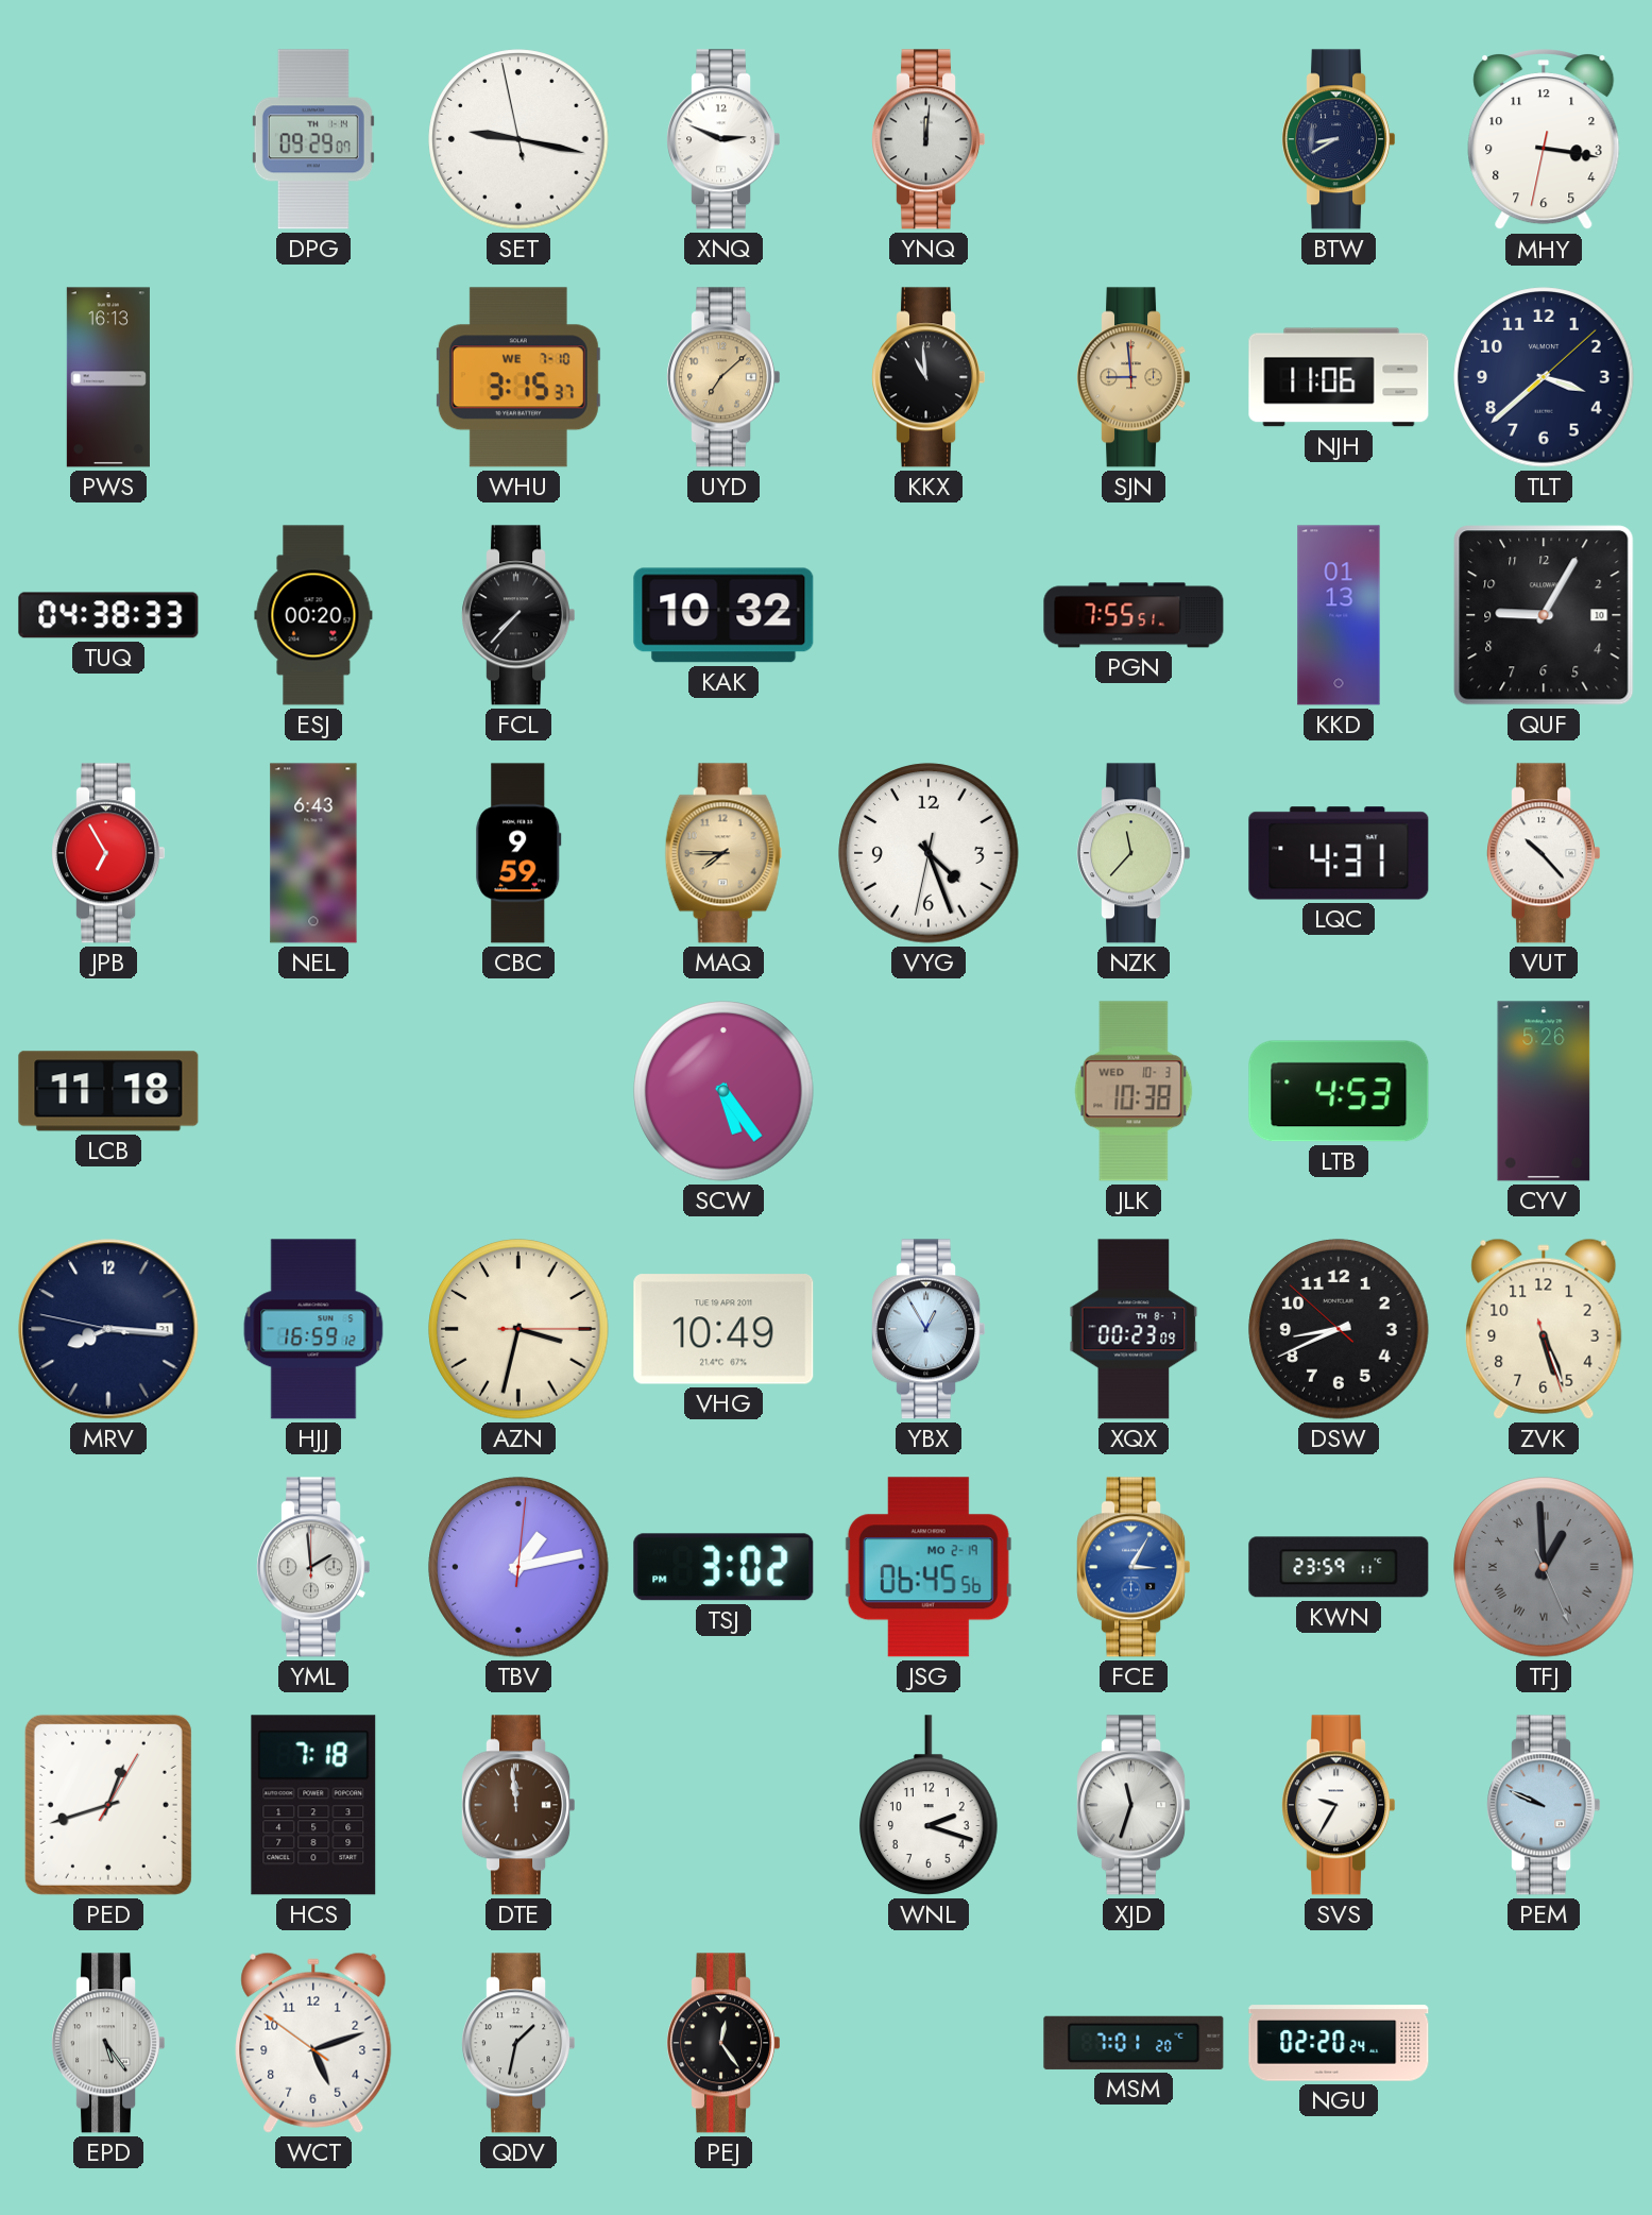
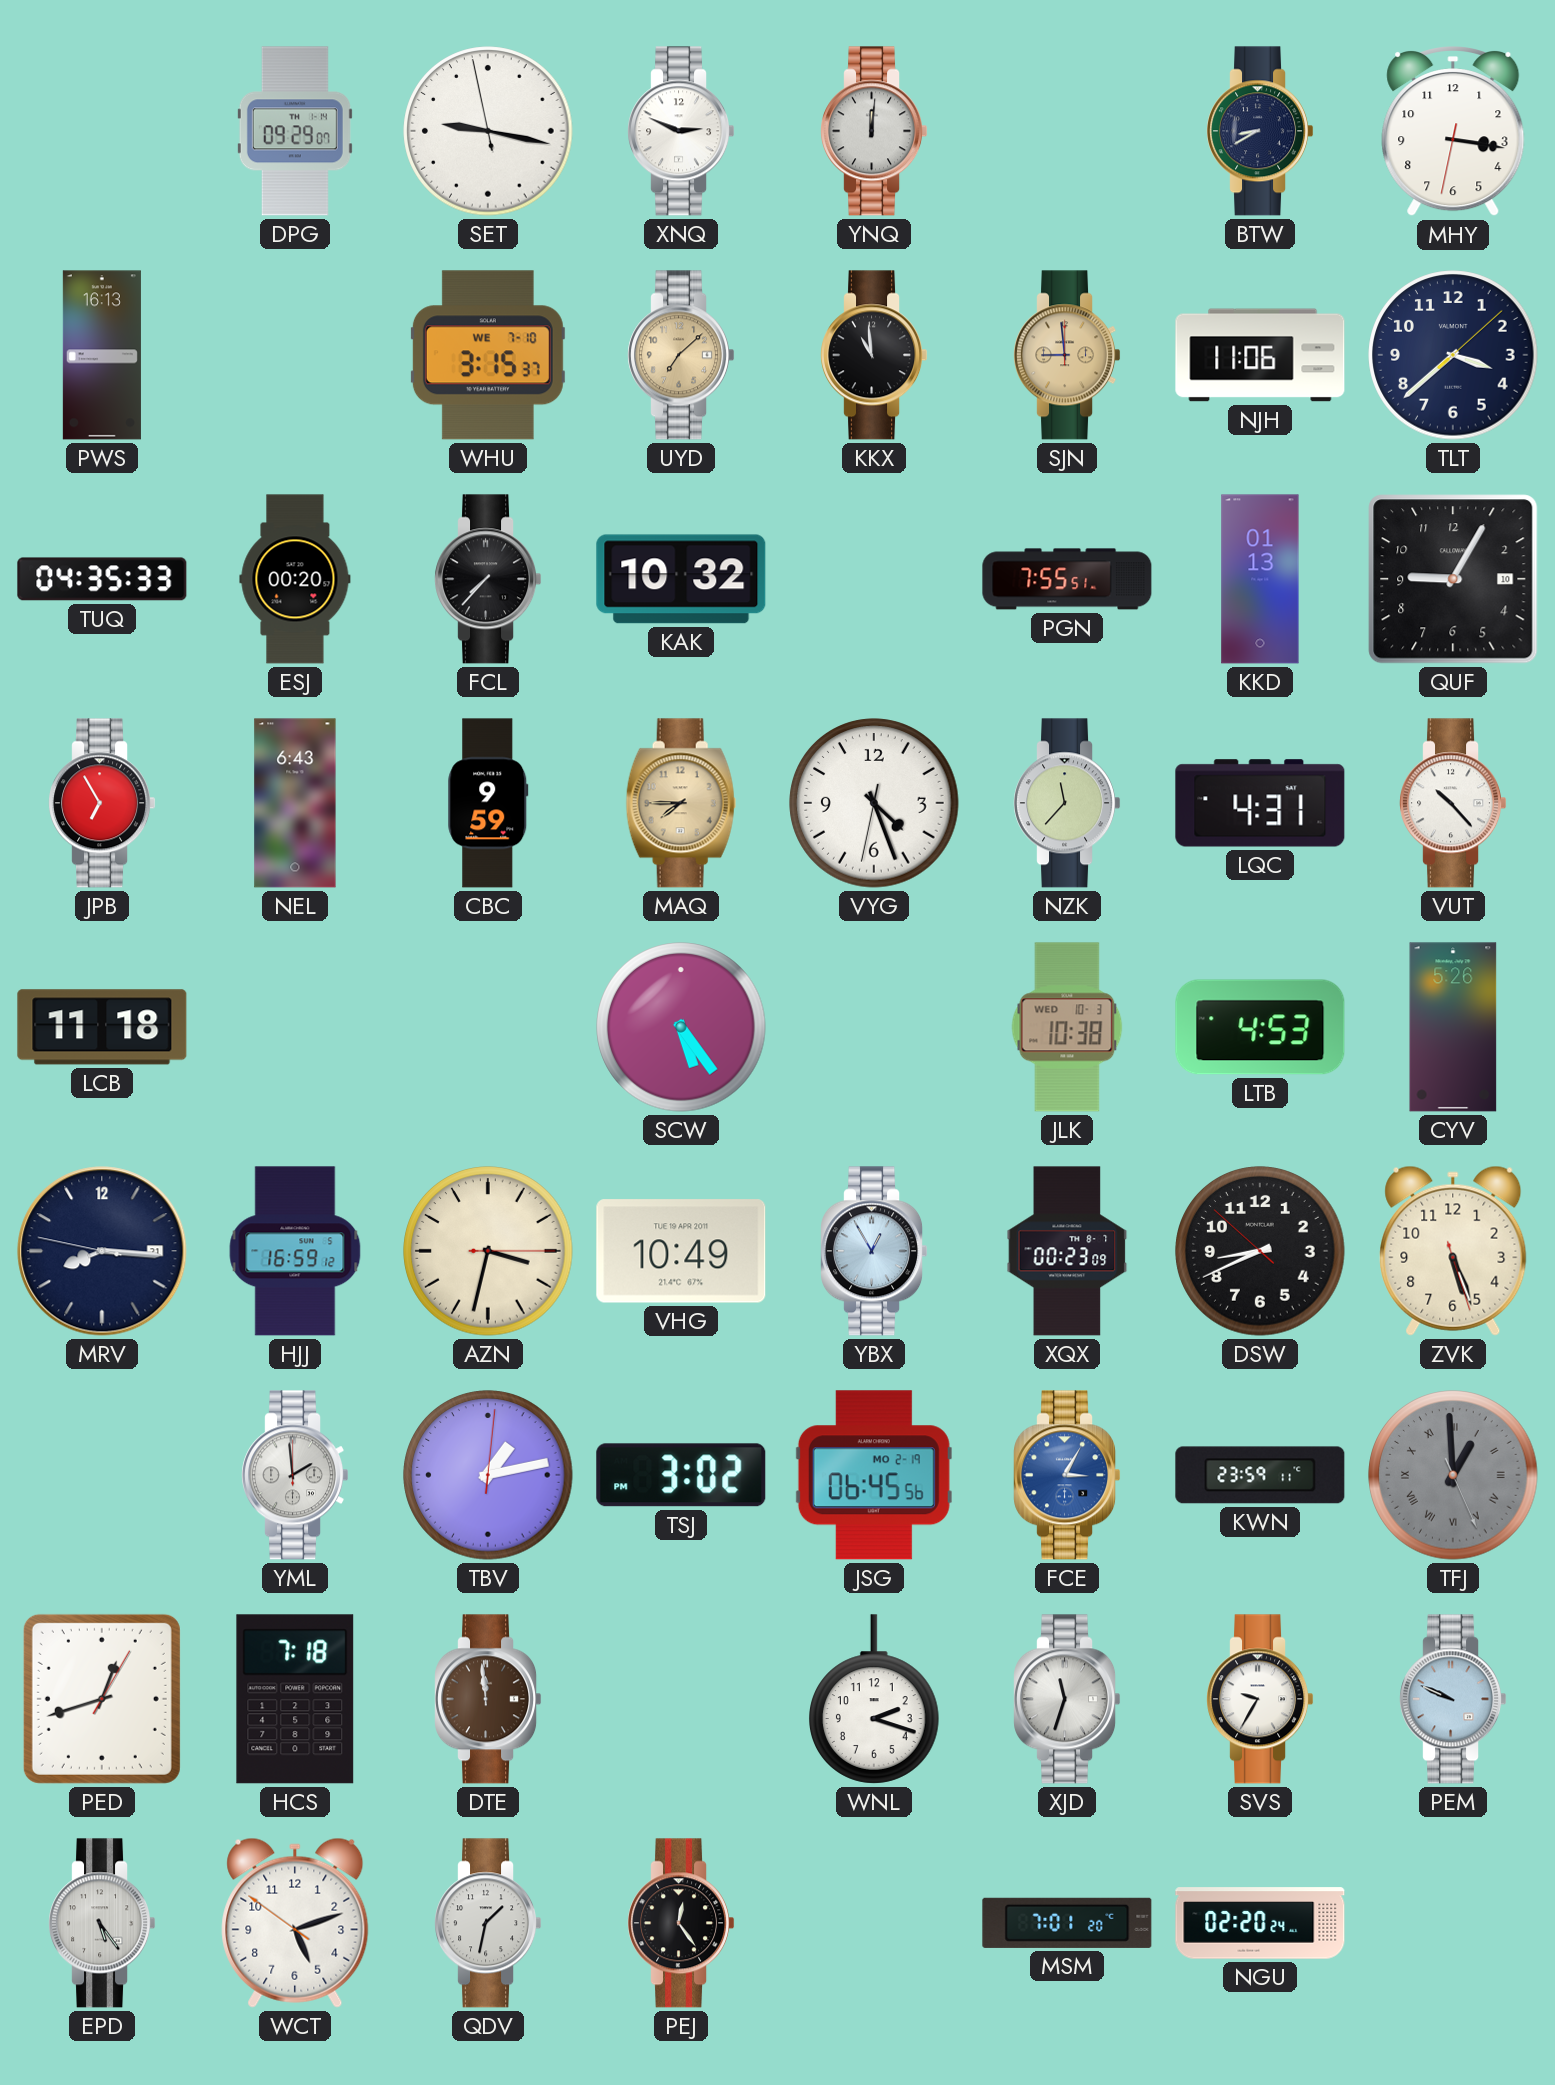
TUQ: 04:38 -> 04:35
